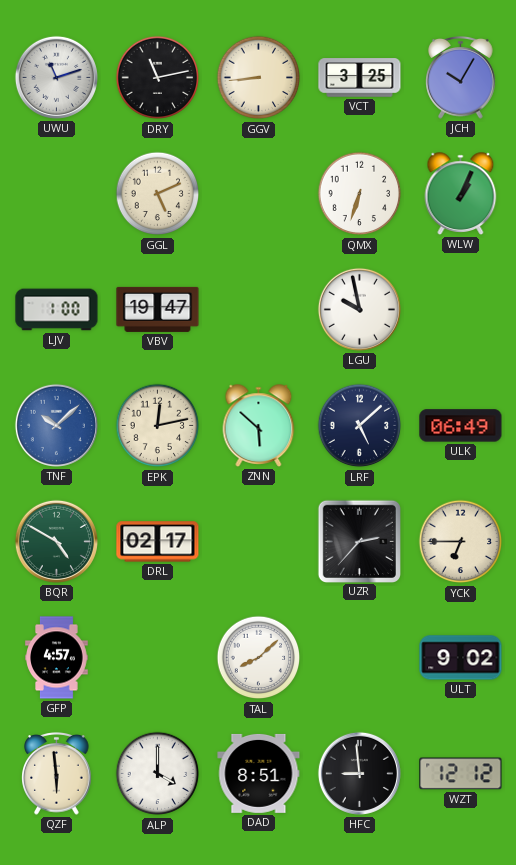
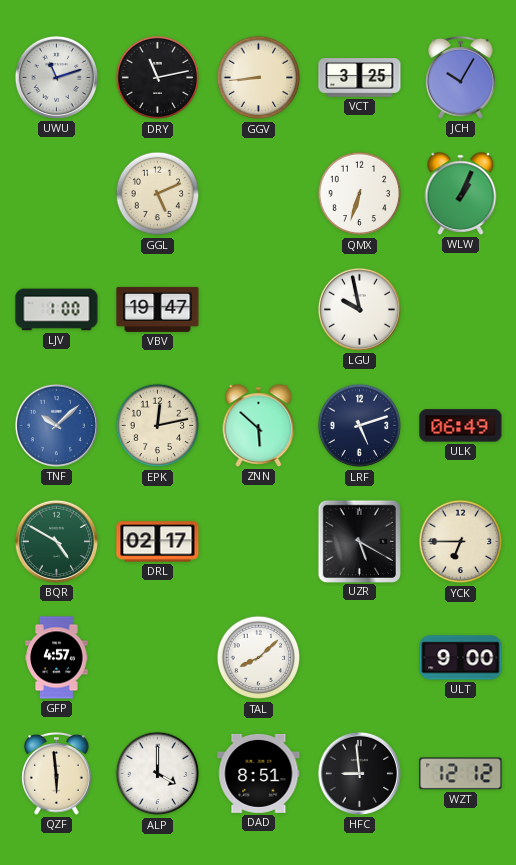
LRF: 5:08 -> 5:12
UZR: 2:37 -> 5:20
ULT: 9:02 -> 9:00
